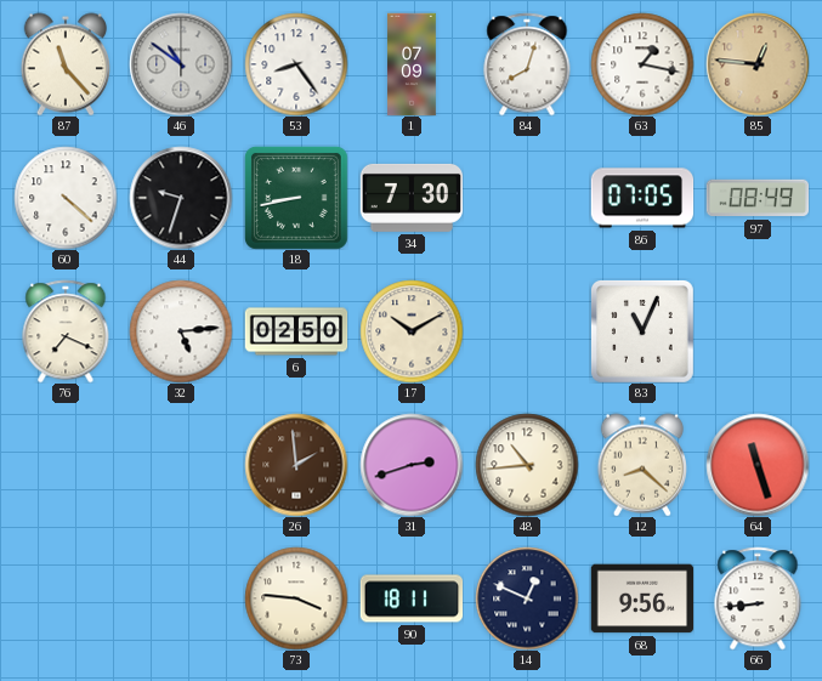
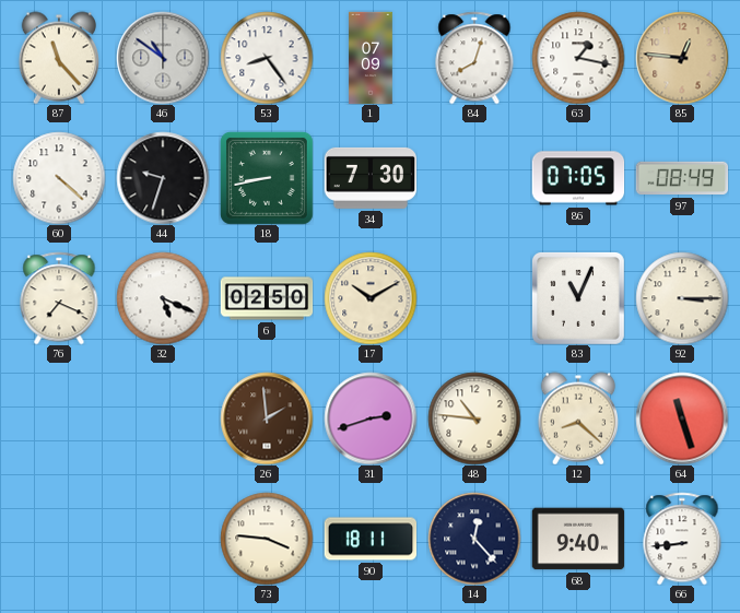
32: 5:14 -> 5:19
92: none -> 3:15
48: 10:44 -> 10:46
14: 12:49 -> 12:23
68: 9:56 -> 9:40
